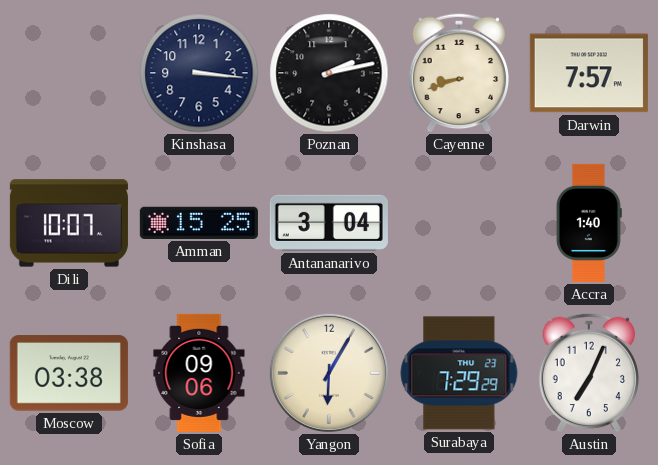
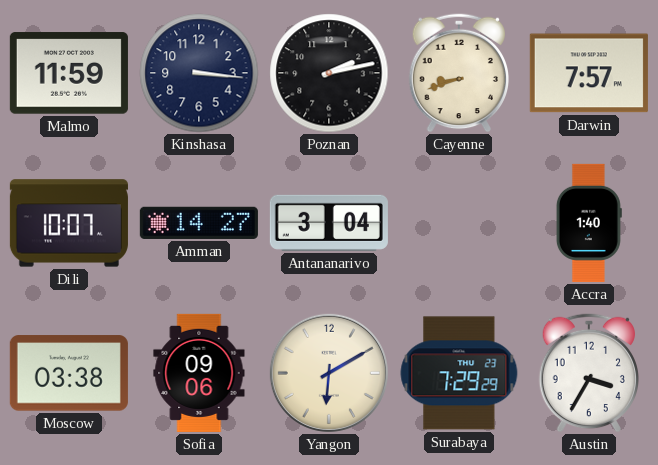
Malmo: none -> 11:59
Amman: 15:25 -> 14:27
Yangon: 6:05 -> 6:10
Austin: 7:04 -> 3:35
